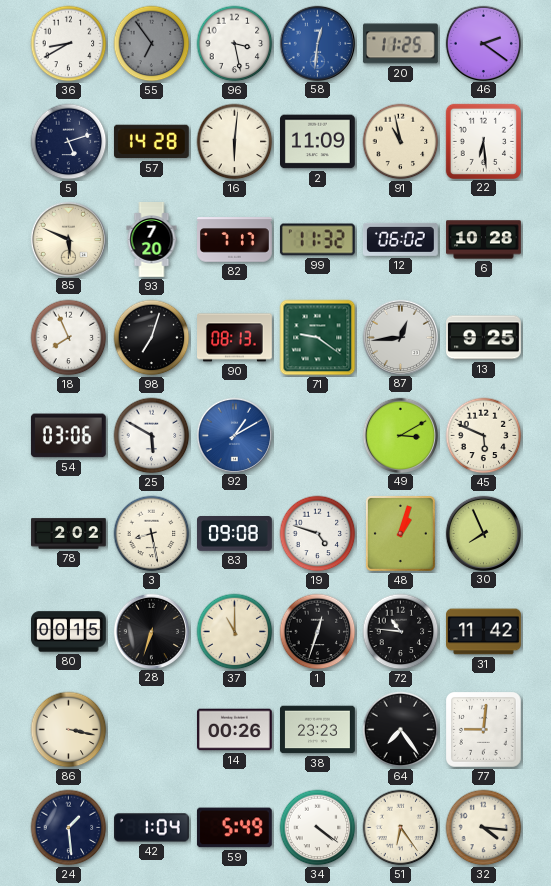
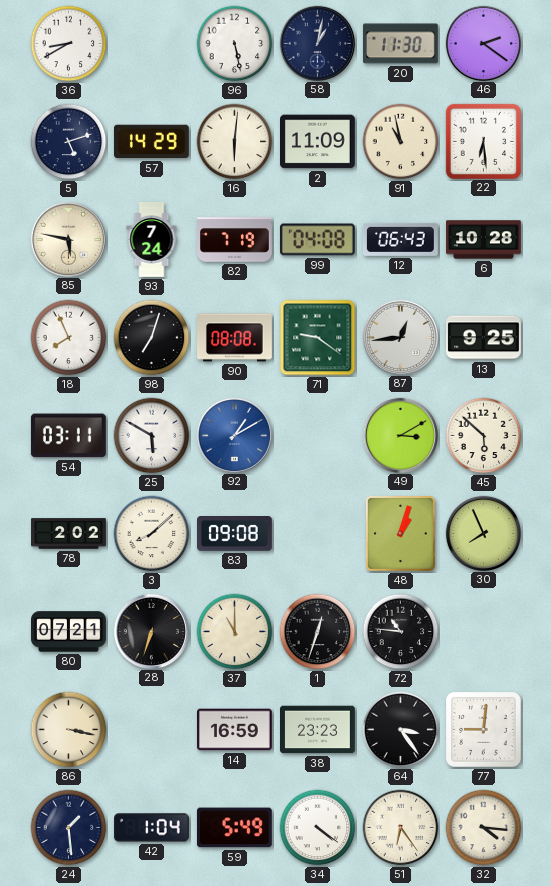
55: 6:54 -> none
96: 3:28 -> 5:28
58: 12:31 -> 1:02
58 dial: blue -> navy
20: 11:25 -> 11:30
57: 14:28 -> 14:29
85: 5:49 -> 5:47
93: 7:20 -> 7:24
82: 7:17 -> 7:19
99: 11:32 -> 04:08
12: 06:02 -> 06:43
90: 08:13 -> 08:08
54: 03:06 -> 03:11
45: 5:49 -> 5:52
3: 8:28 -> 8:08
19: 4:48 -> none
80: 00:15 -> 07:21
31: 11:42 -> none
14: 00:26 -> 16:59
64: 7:24 -> 3:24
